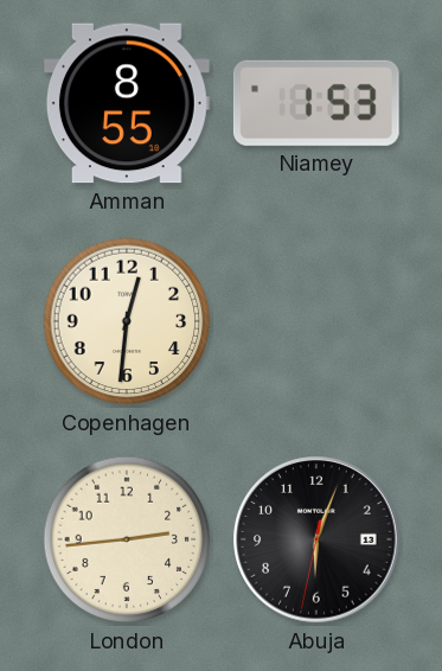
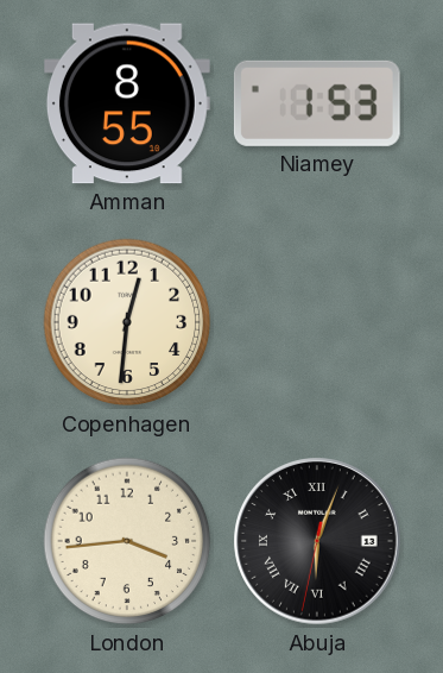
London: 2:44 -> 3:44
Abuja numerals: Arabic -> Roman
